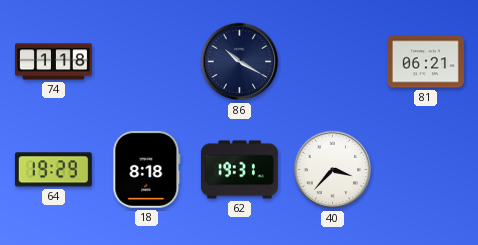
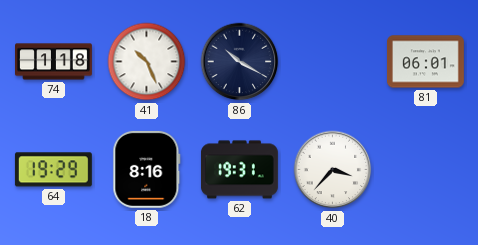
41: none -> 10:26
81: 06:21 -> 06:01
18: 8:18 -> 8:16
